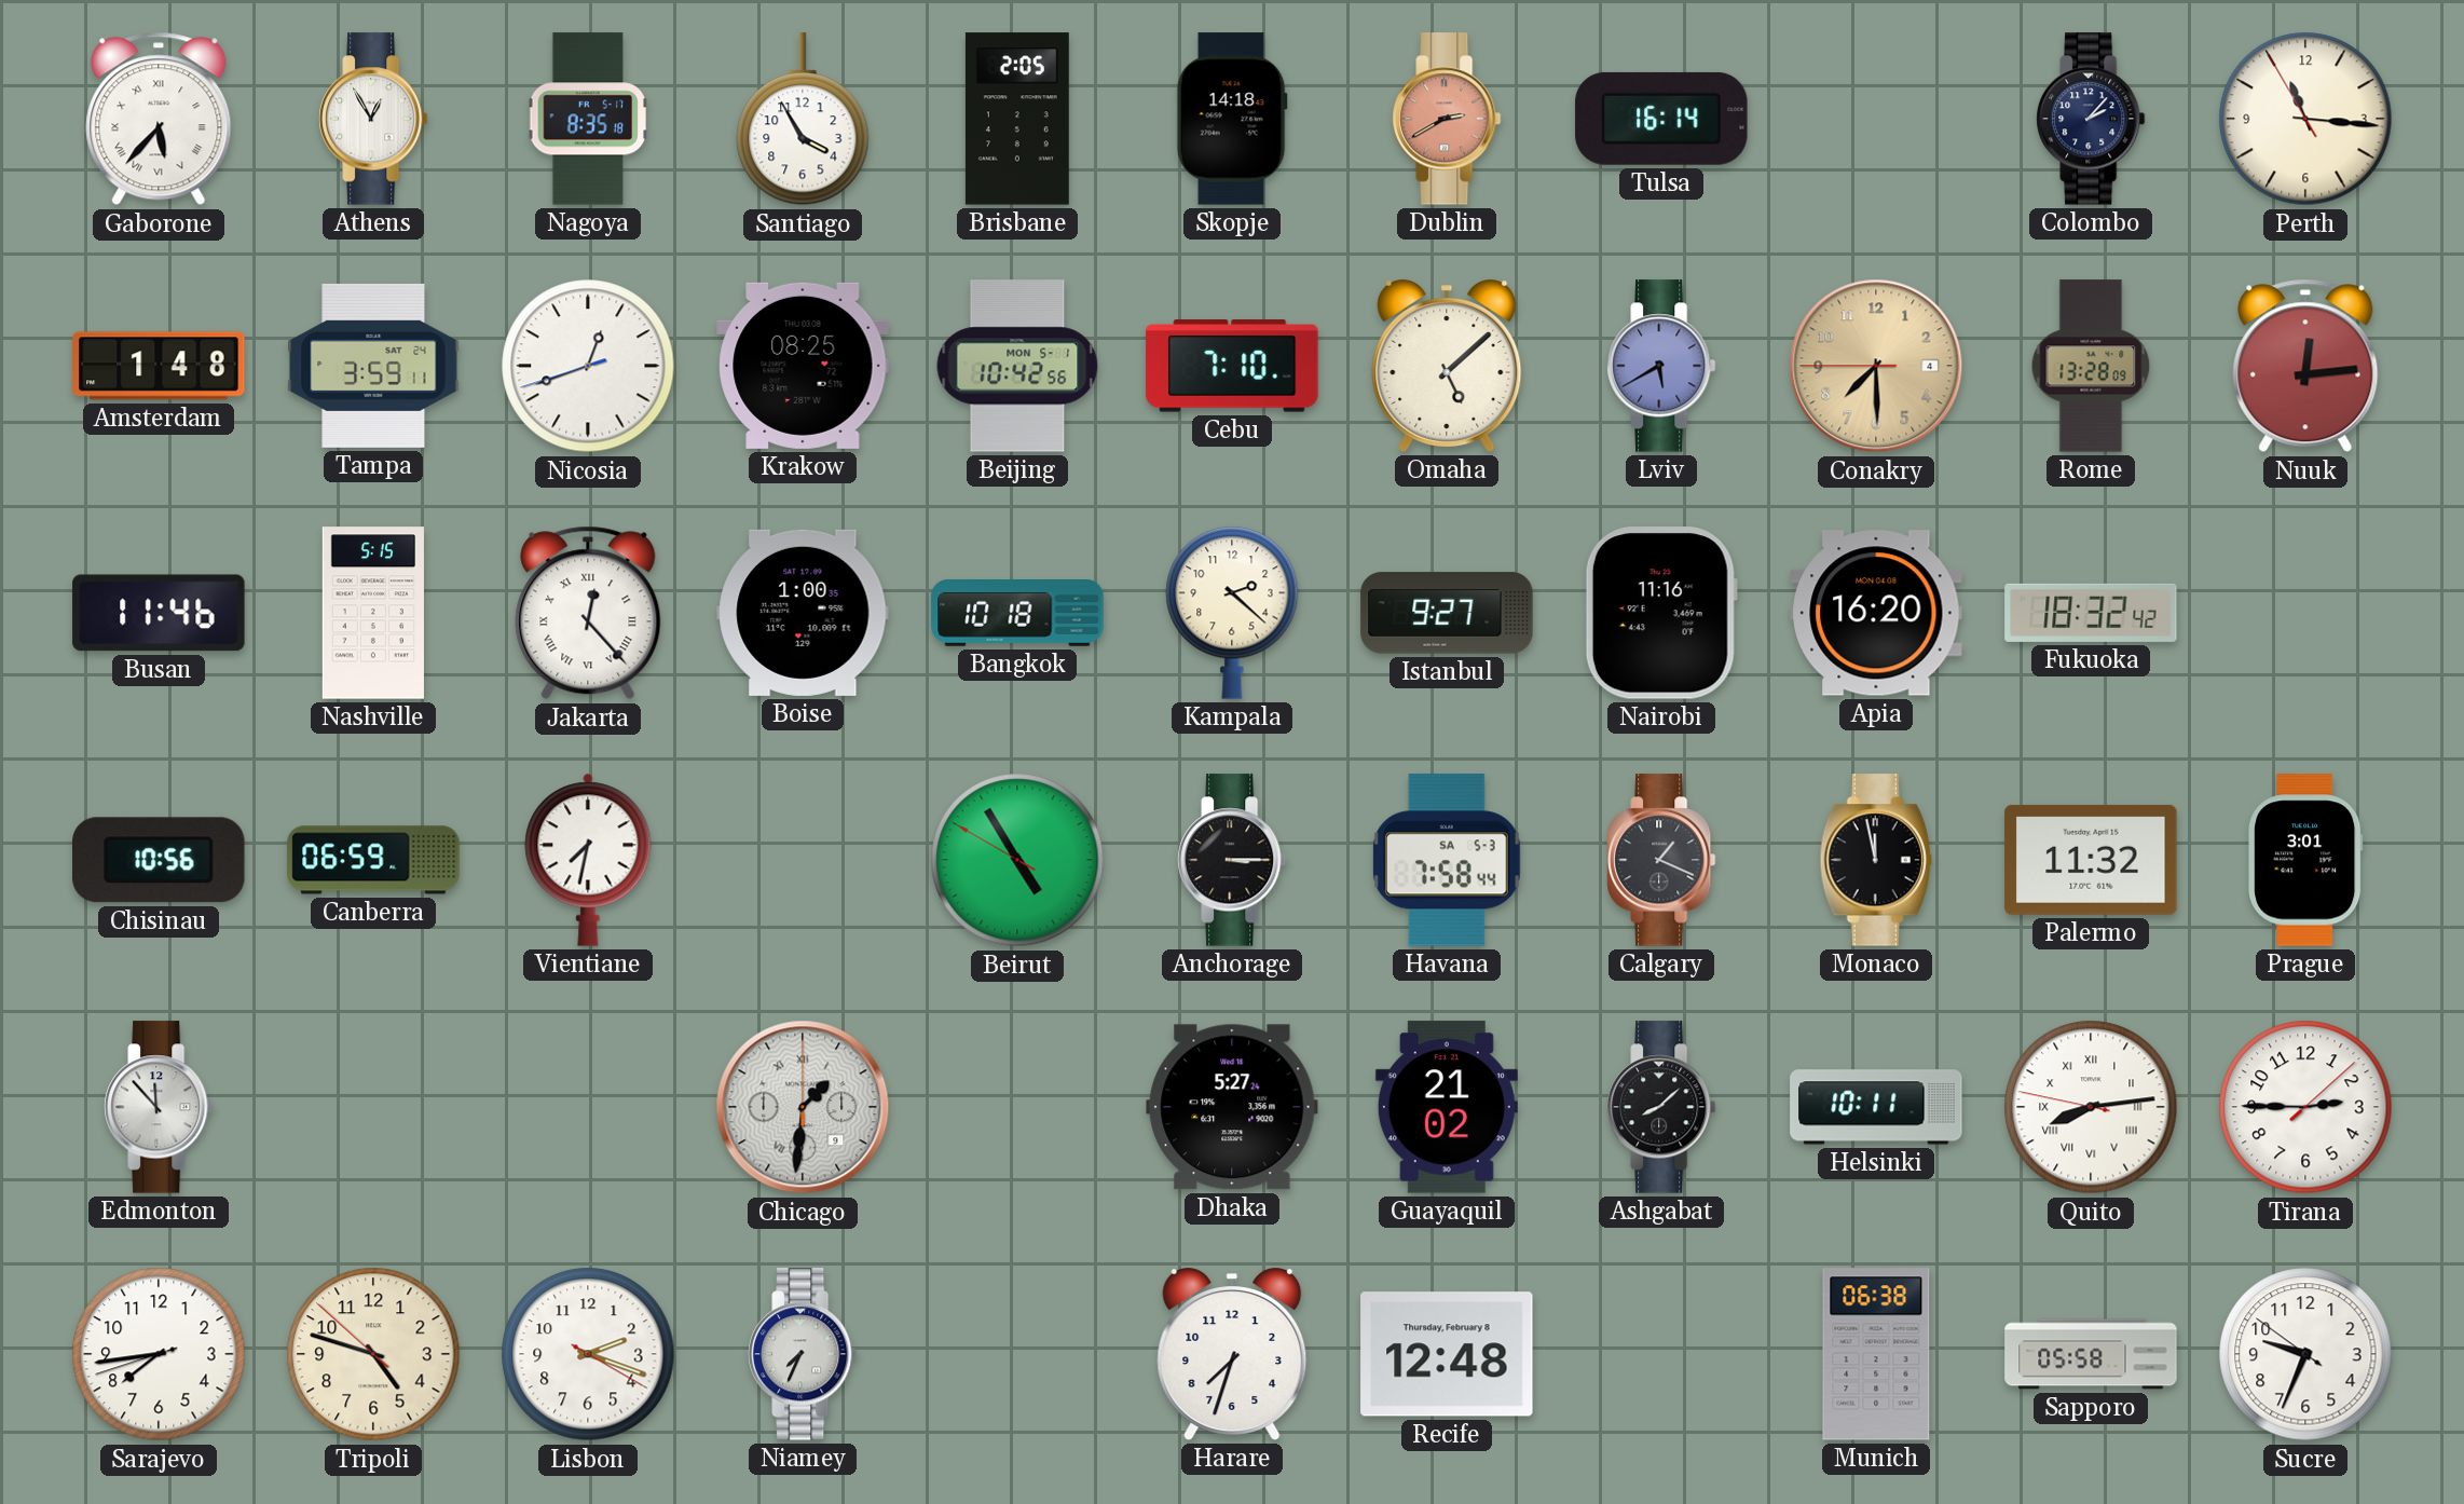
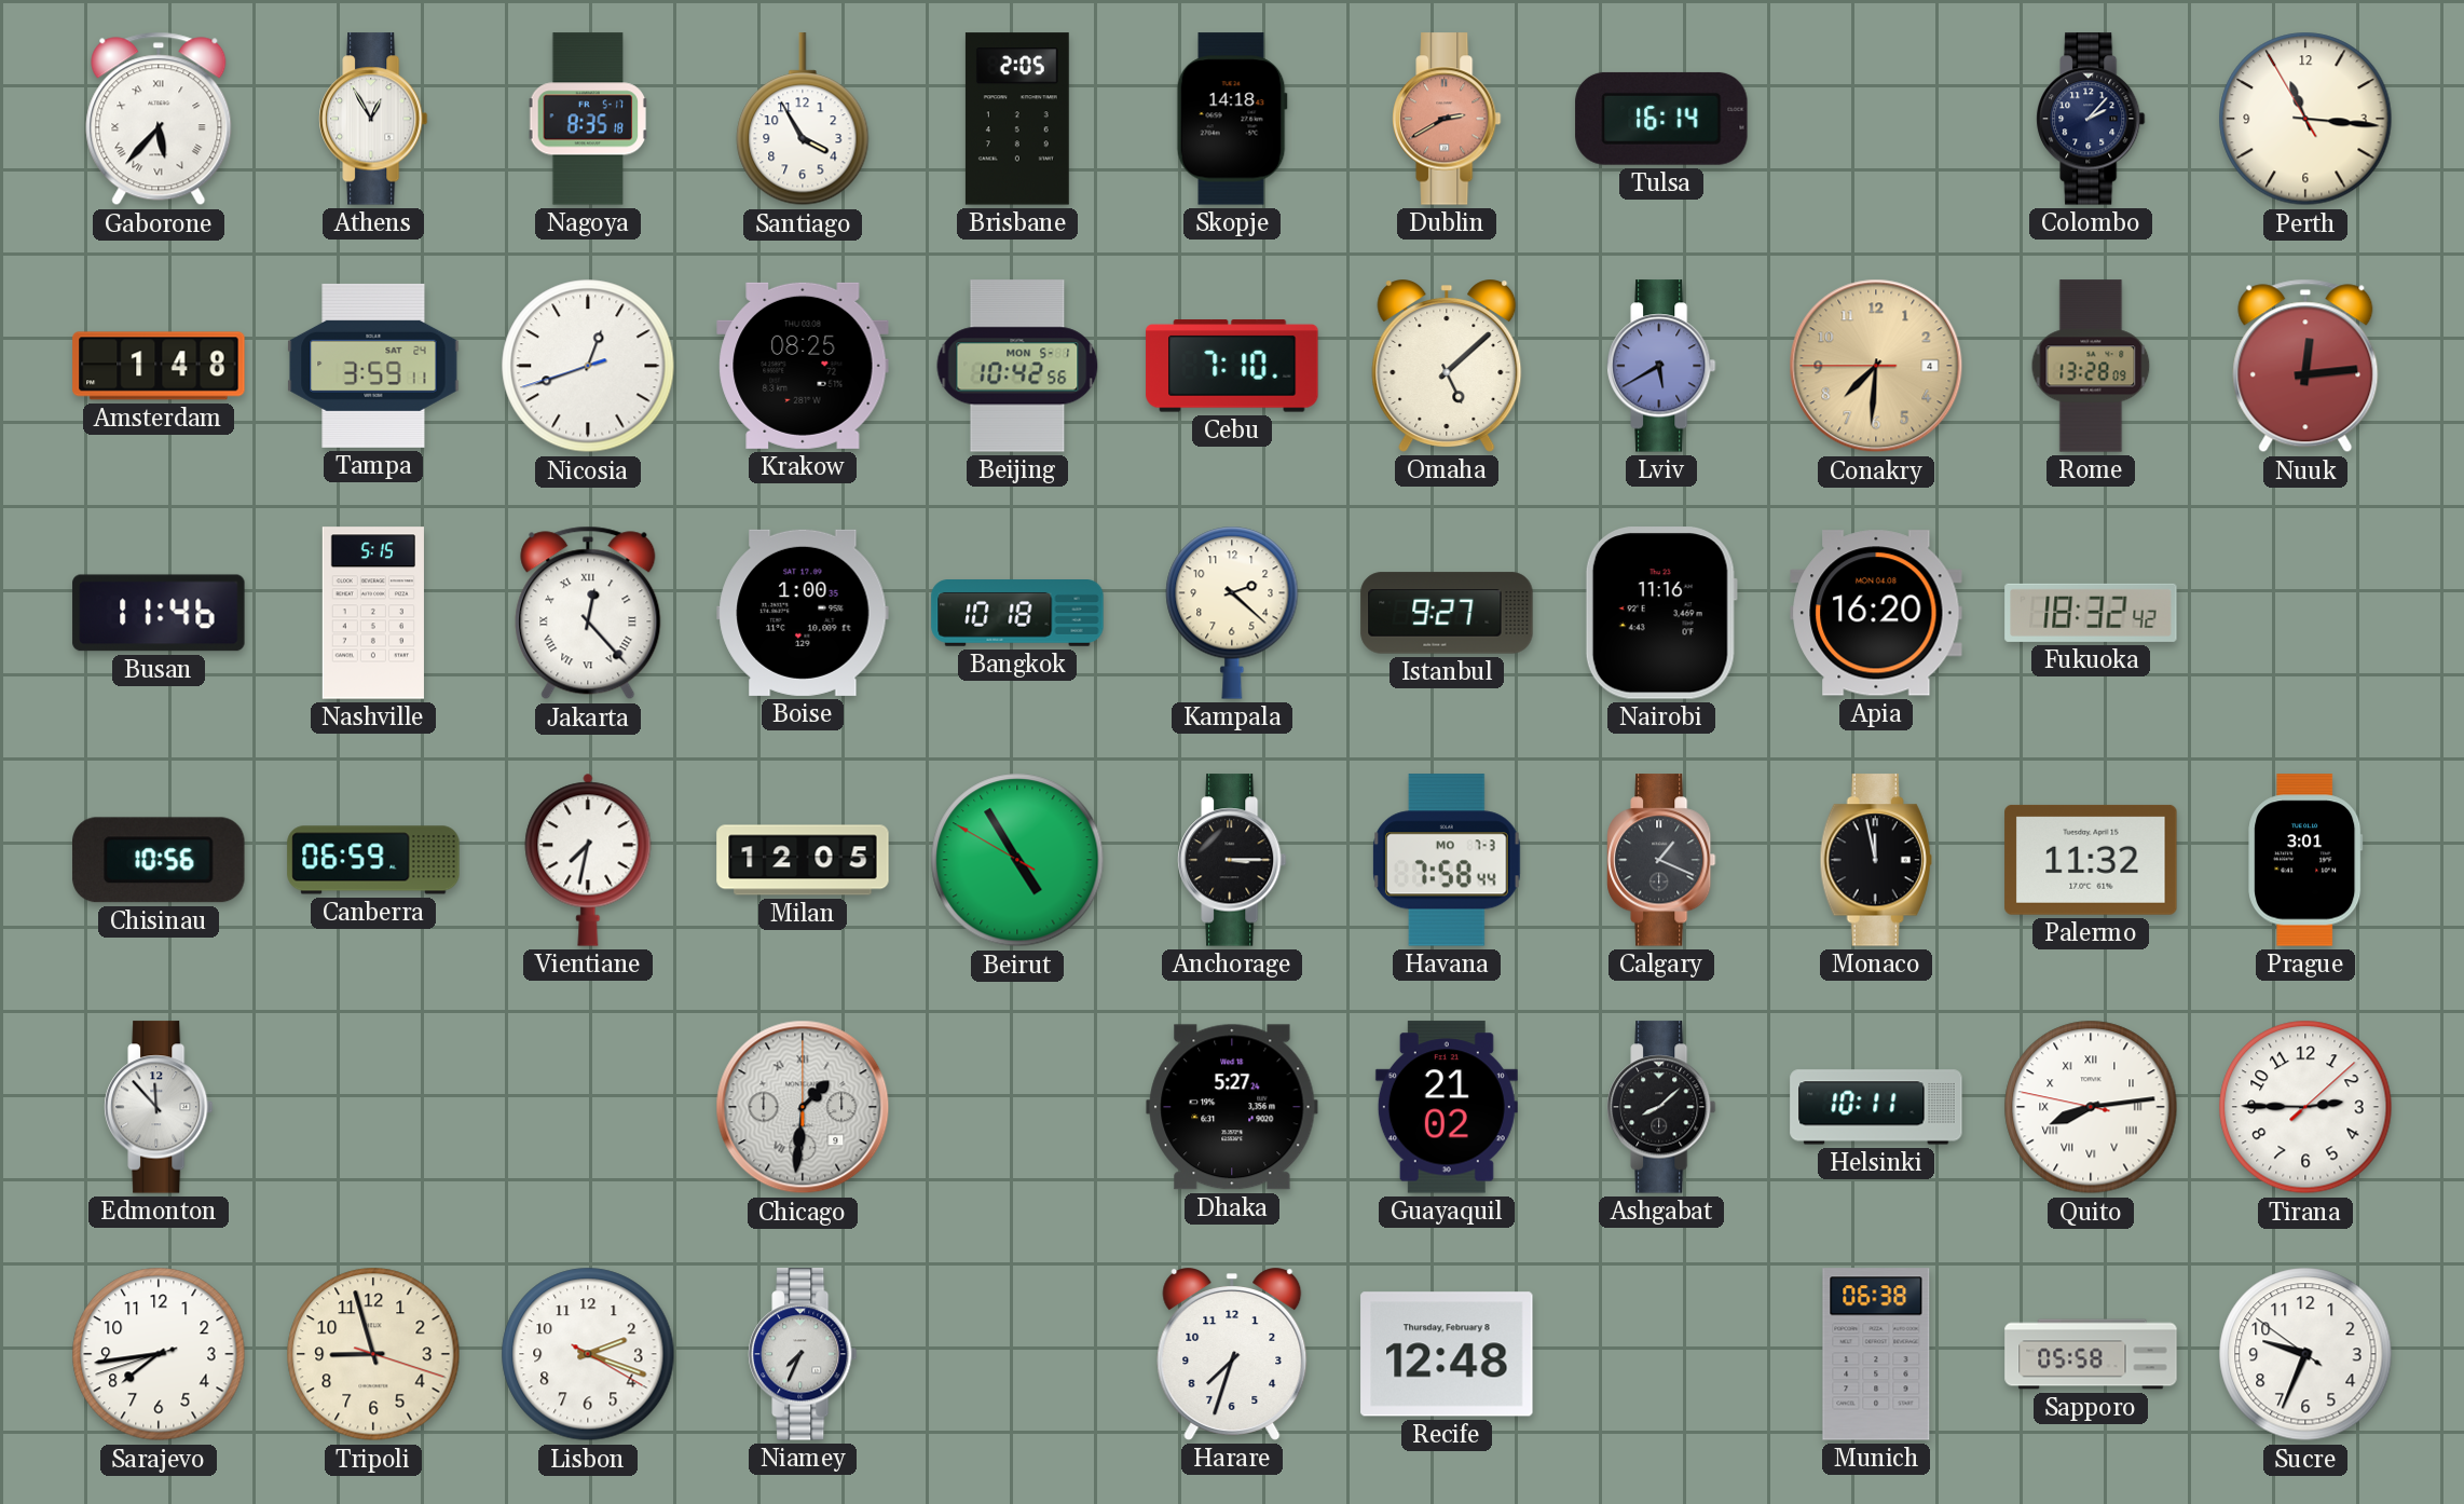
Conakry: 7:29 -> 7:30
Milan: none -> 12:05
Havana date: SA 5-3 -> MO 7-3
Tripoli: 4:47 -> 8:57
